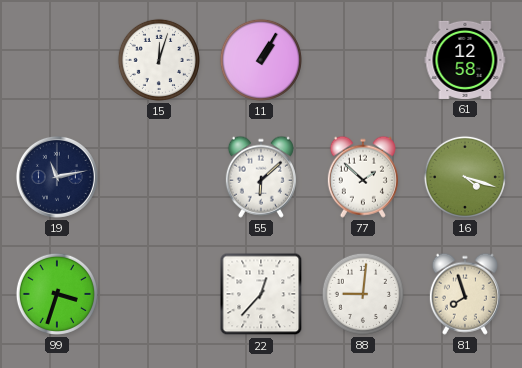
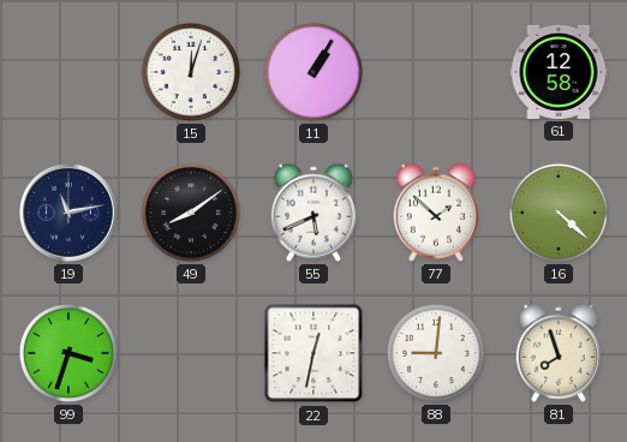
49: none -> 8:09
55: 6:08 -> 5:41
16: 4:18 -> 4:22
22: 12:37 -> 12:32
